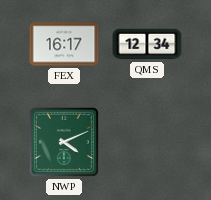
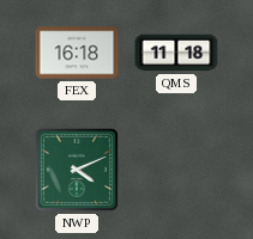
FEX: 16:17 -> 16:18
QMS: 12:34 -> 11:18
